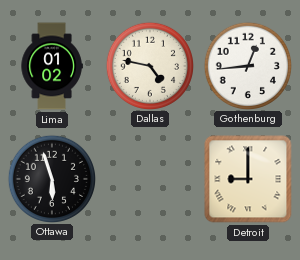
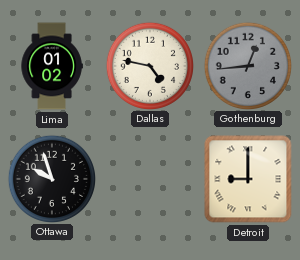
Gothenburg dial: white -> grey
Ottawa: 5:57 -> 9:57
